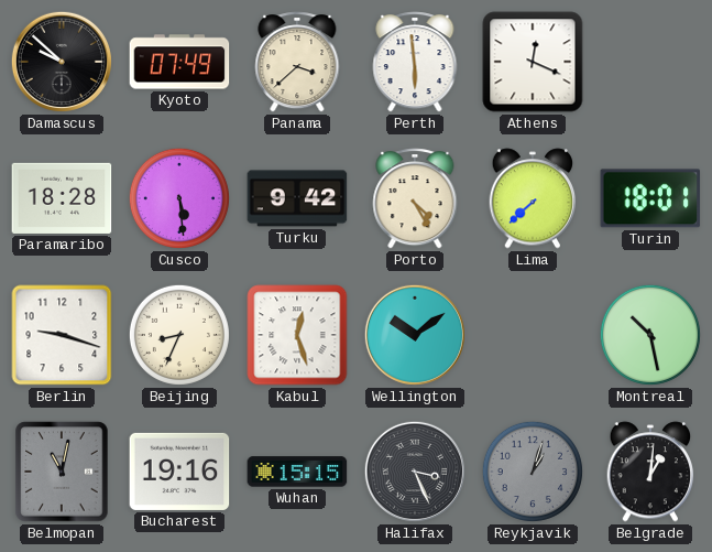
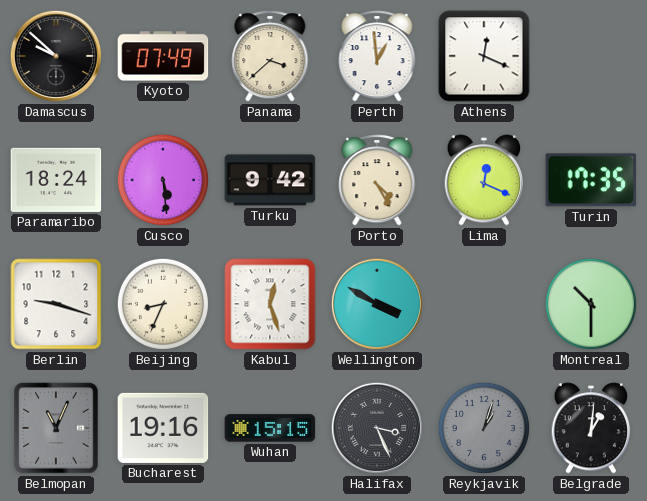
Perth: 5:59 -> 12:59
Paramaribo: 18:28 -> 18:24
Lima: 7:38 -> 12:19
Turin: 18:01 -> 17:35
Wellington: 10:09 -> 3:50
Montreal: 10:28 -> 10:30
Belmopan: 11:02 -> 11:04
